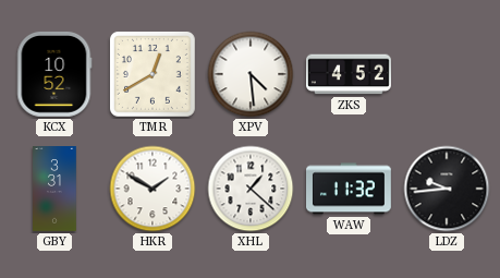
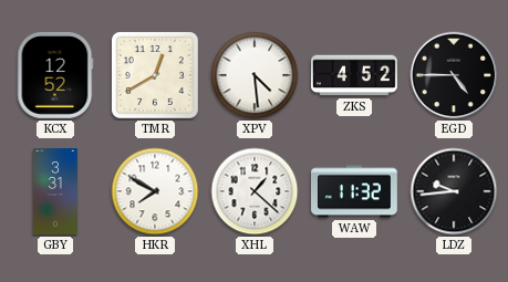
KCX: 10:52 -> 12:52
EGD: none -> 4:45
HKR: 1:50 -> 7:50
